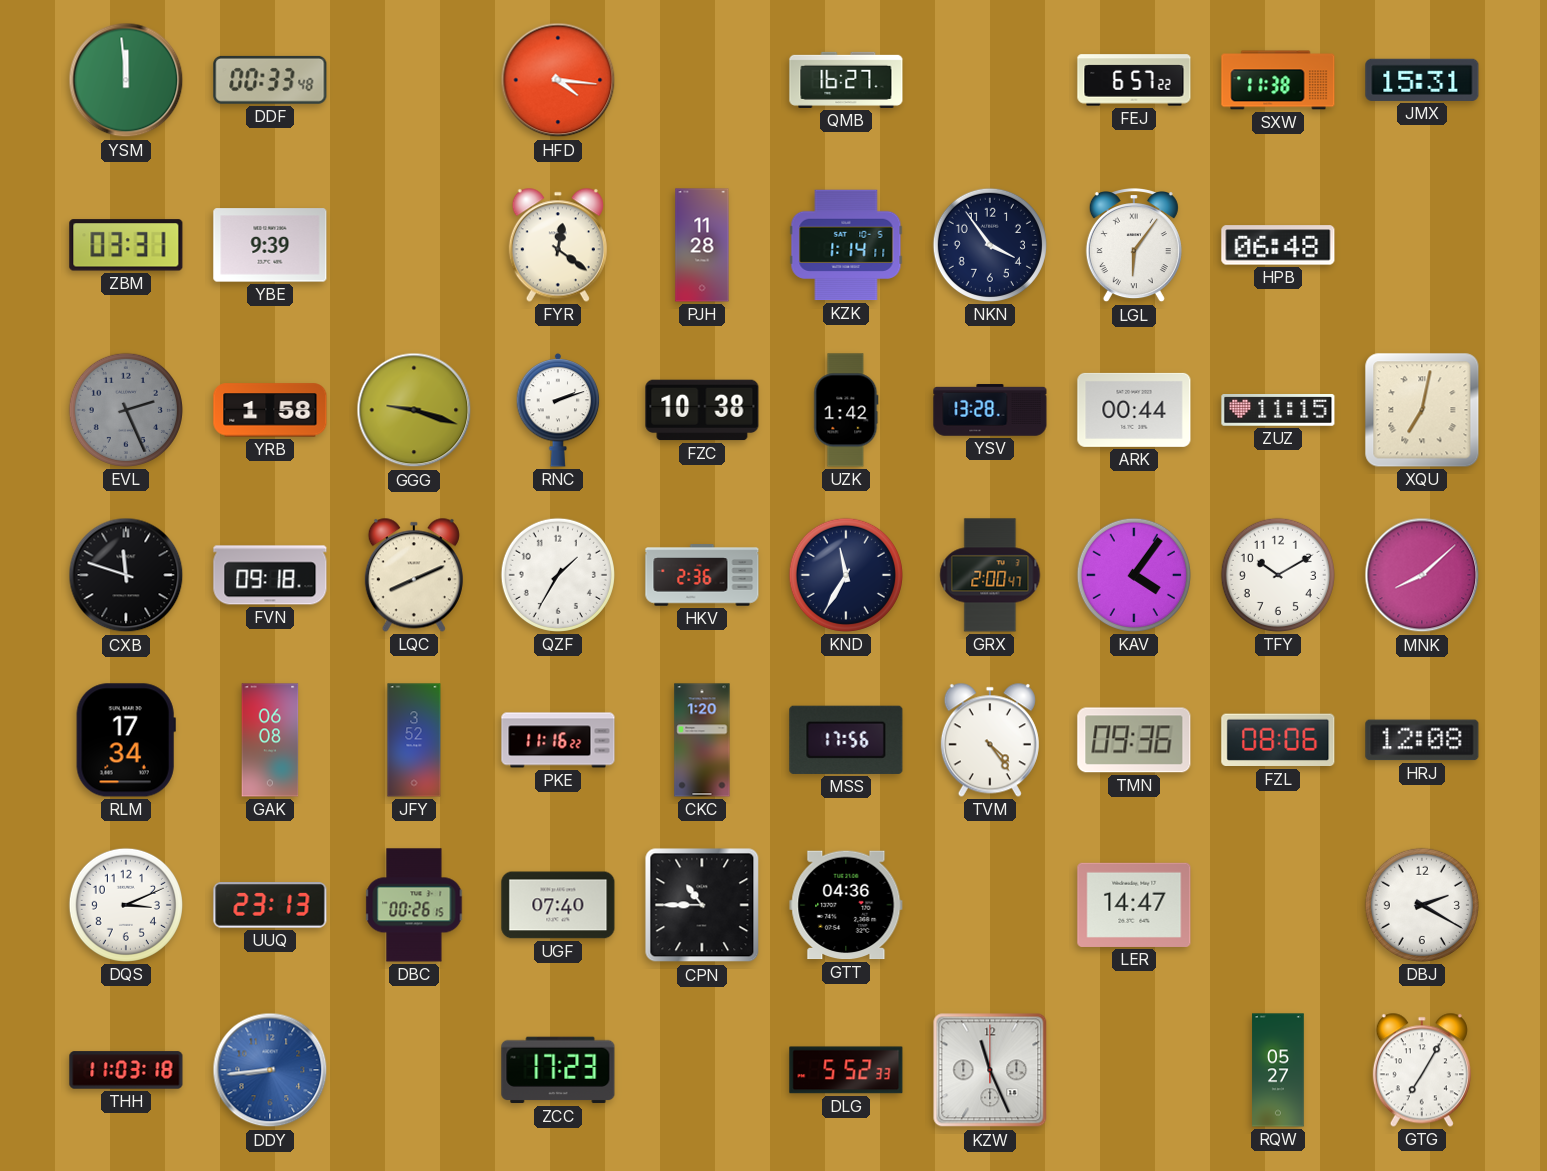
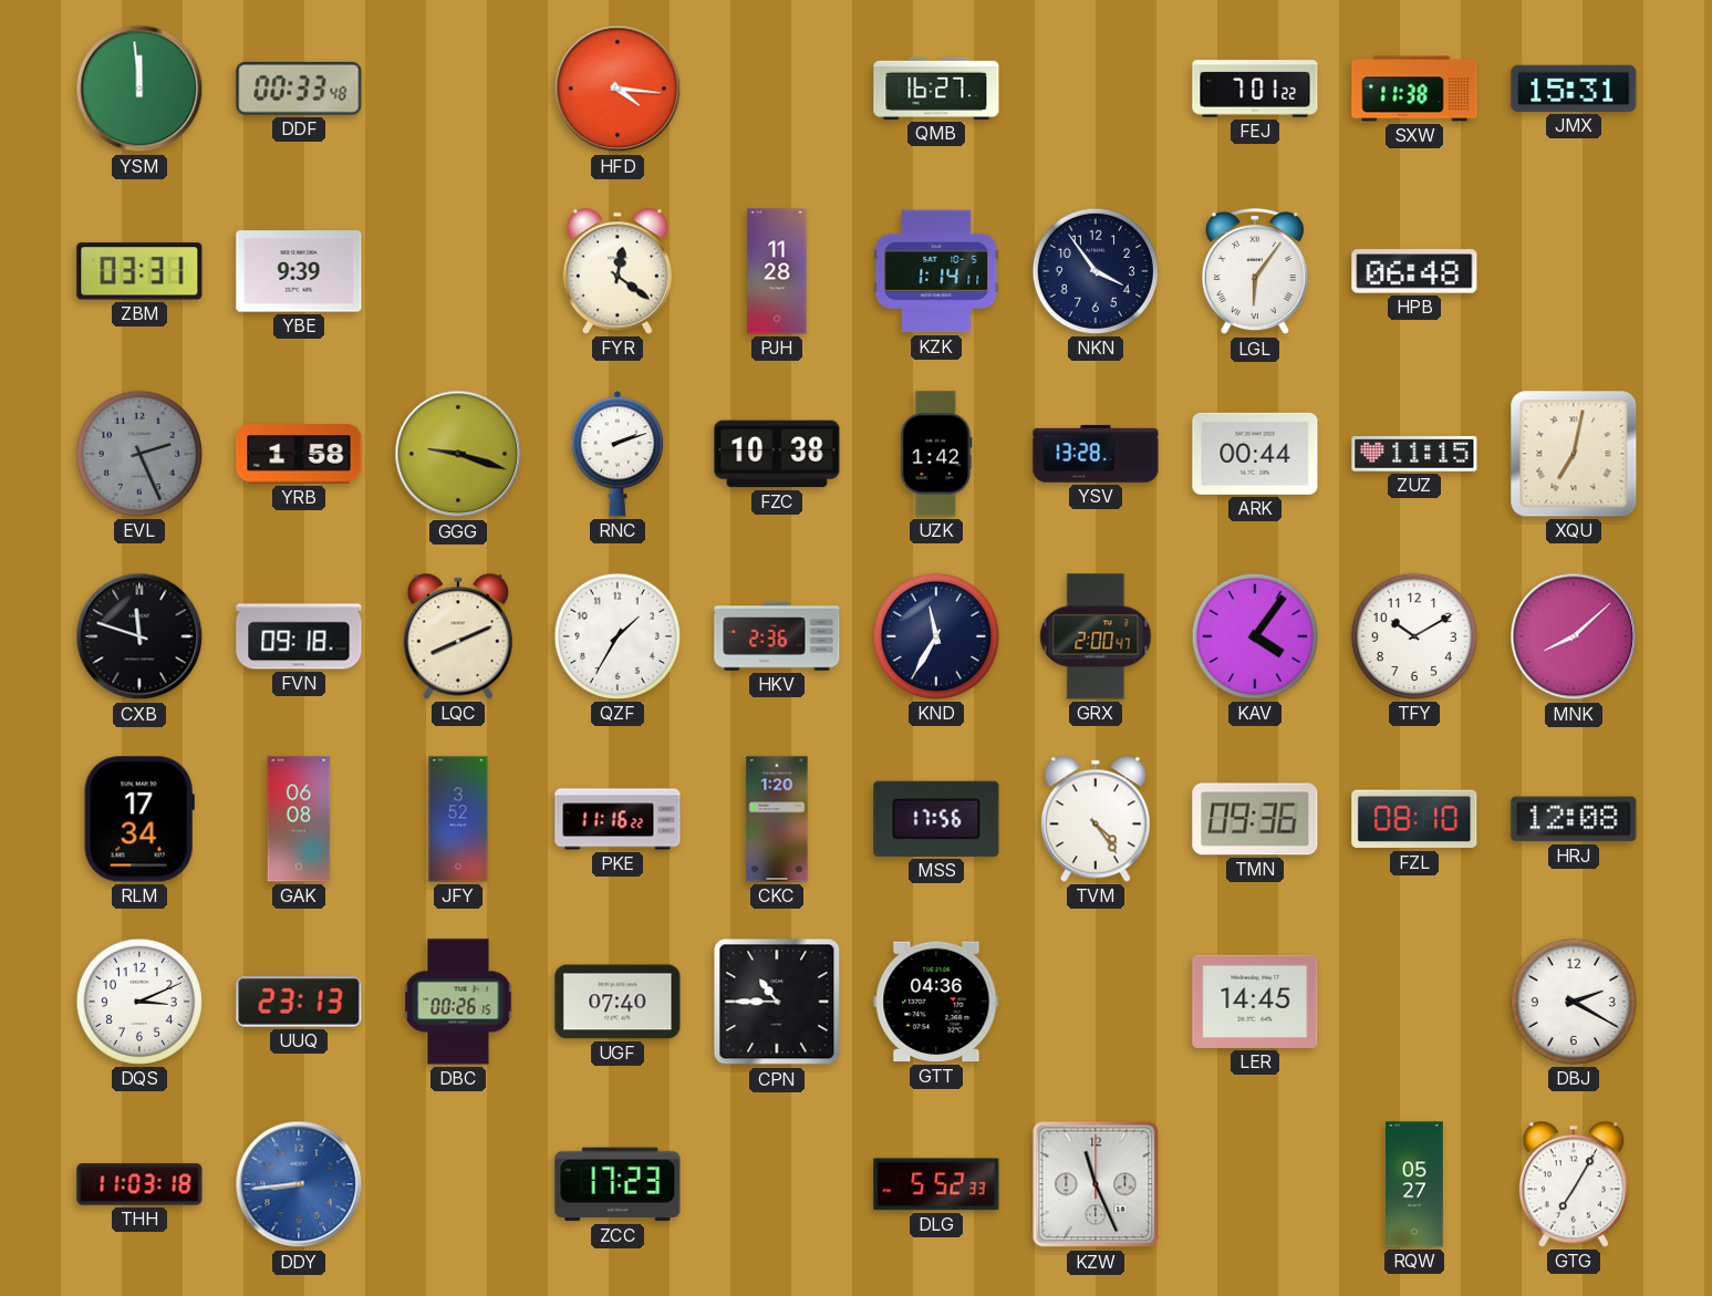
FEJ: 6:57 -> 7:01
FZL: 08:06 -> 08:10
LER: 14:47 -> 14:45
